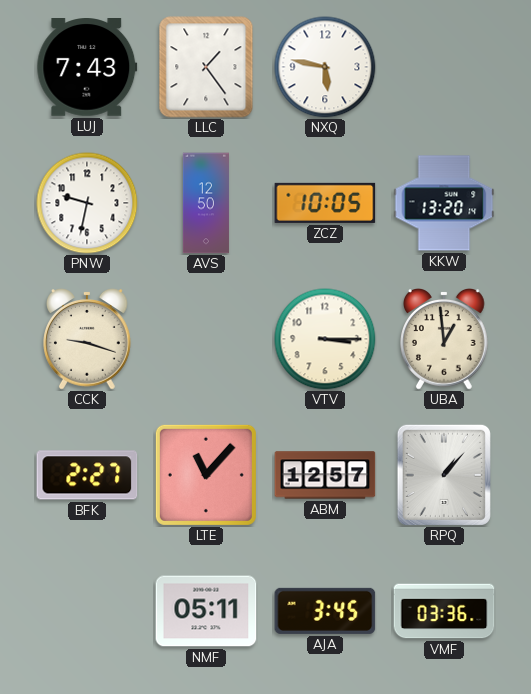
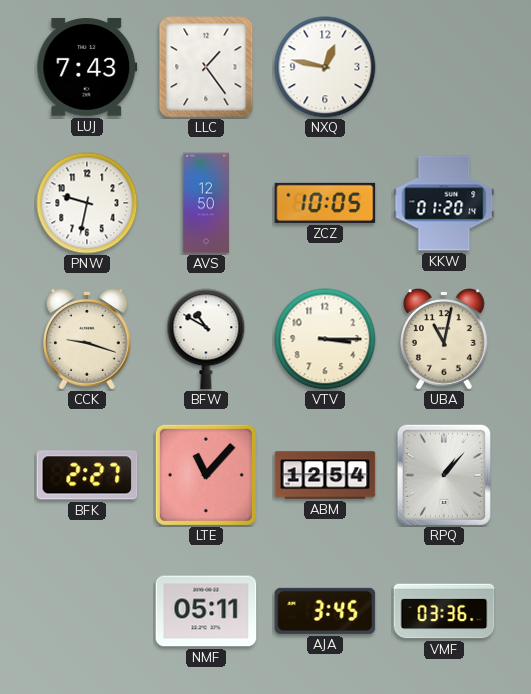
NXQ: 5:47 -> 12:47
KKW: 13:20 -> 01:20
BFW: none -> 10:50
UBA: 12:59 -> 11:02
ABM: 12:57 -> 12:54
